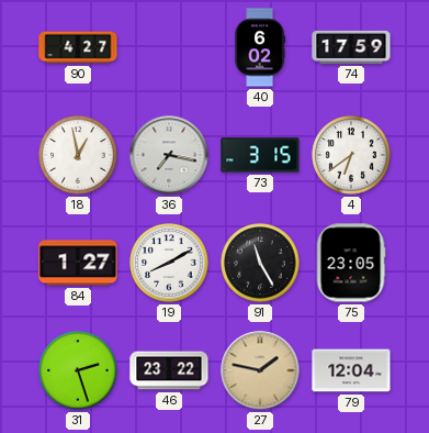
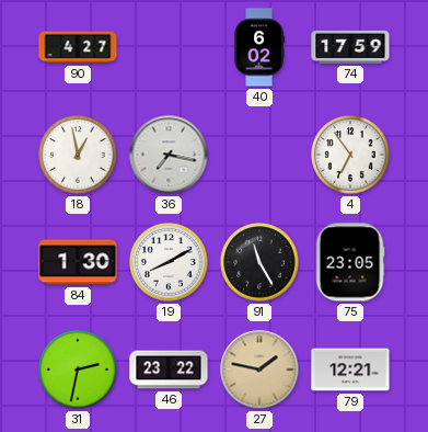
73: 3:15 -> none
4: 6:39 -> 6:54
84: 1:27 -> 1:30
31: 2:27 -> 2:32
79: 12:04 -> 12:21
